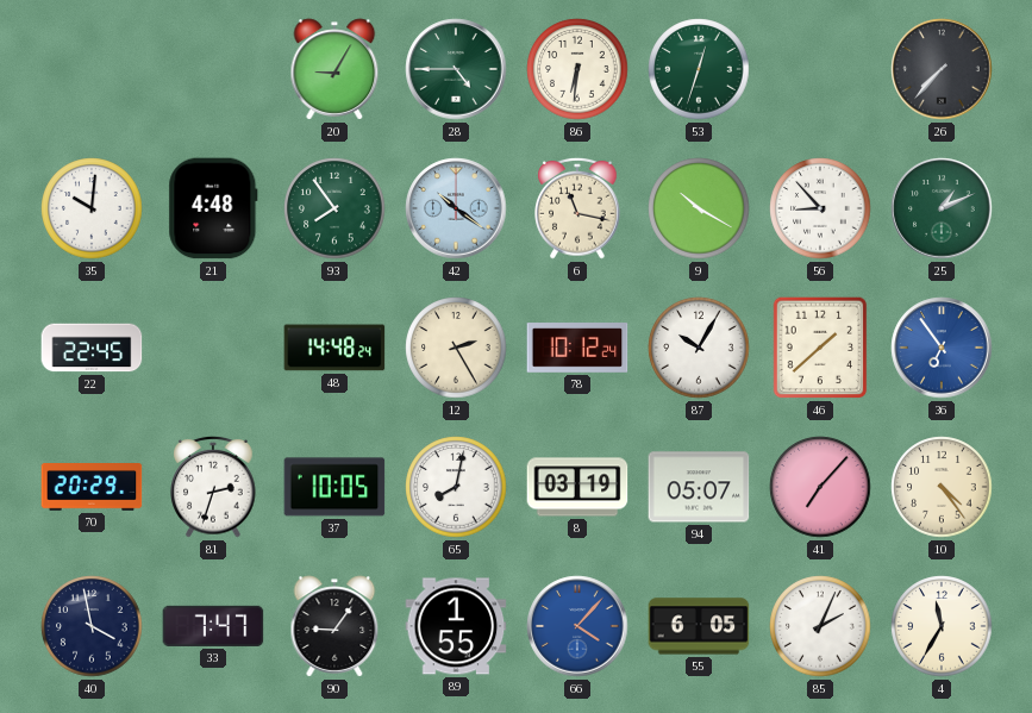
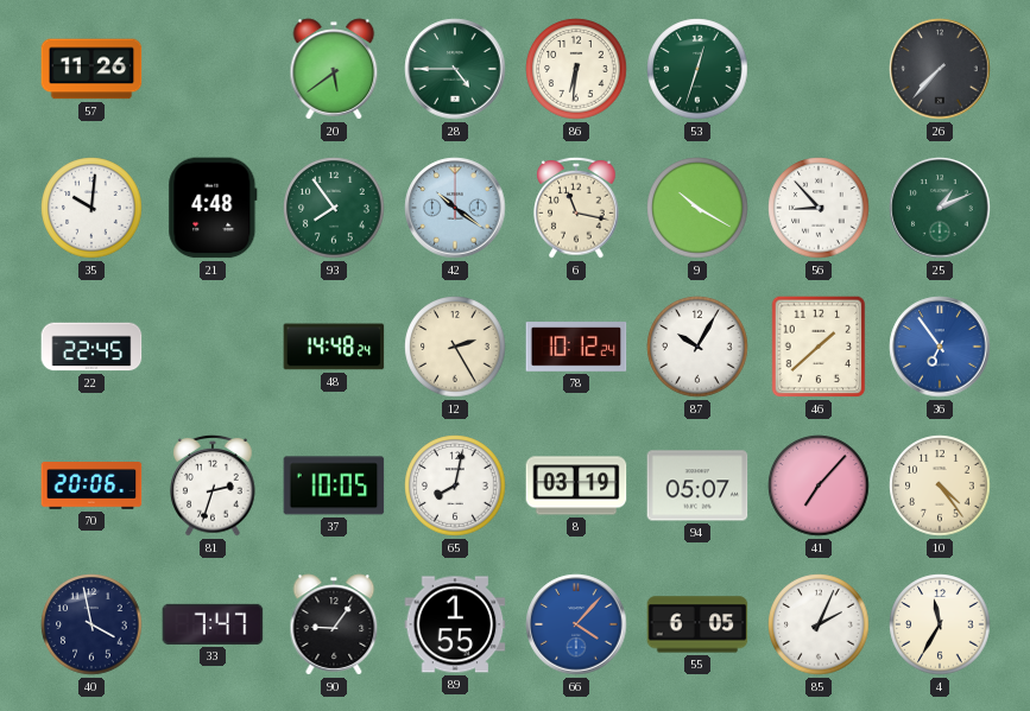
57: none -> 11:26
20: 9:05 -> 5:39
70: 20:29 -> 20:06
